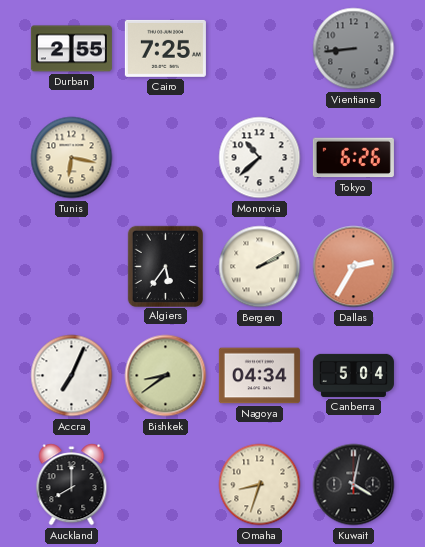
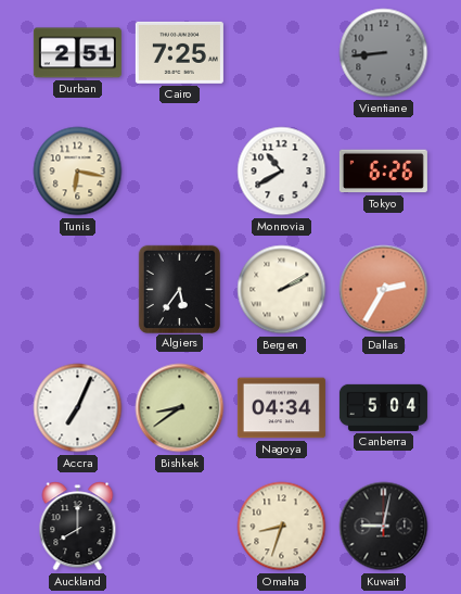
Durban: 2:55 -> 2:51
Monrovia: 10:38 -> 10:40
Kuwait: 4:02 -> 9:02
